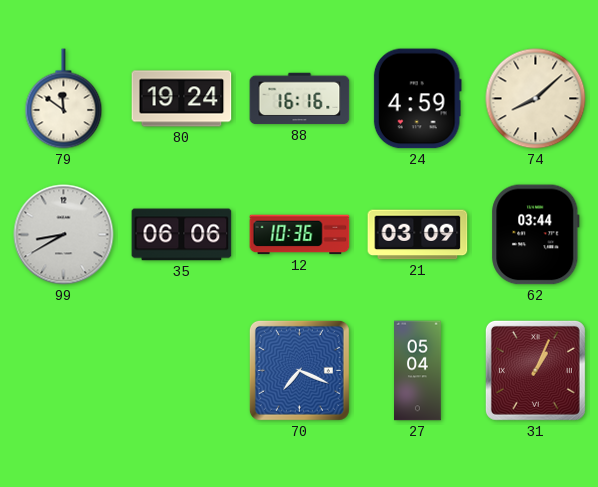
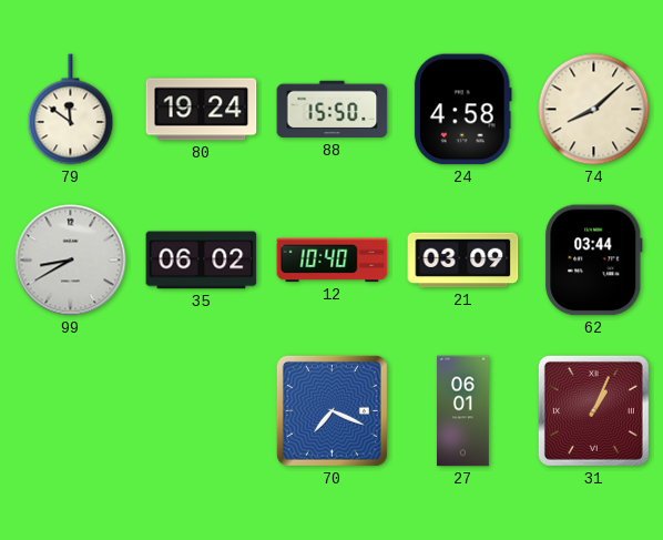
88: 16:16 -> 15:50
24: 4:59 -> 4:58
35: 06:06 -> 06:02
12: 10:36 -> 10:40
27: 05:04 -> 06:01
